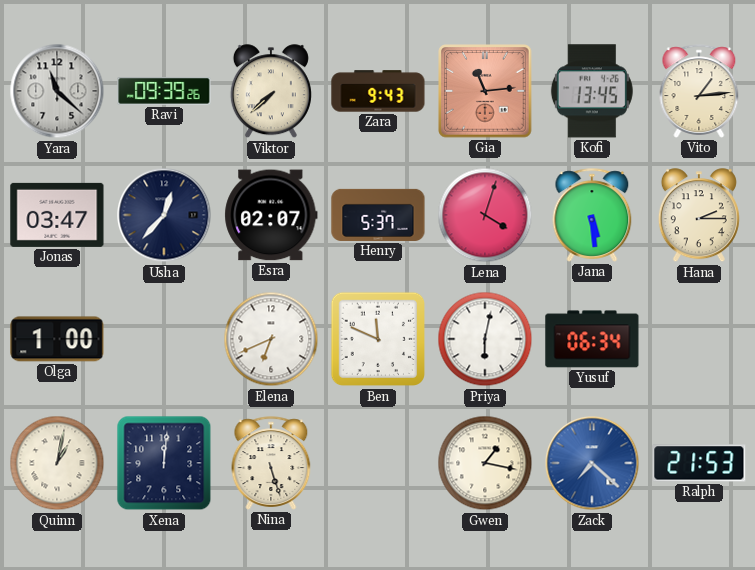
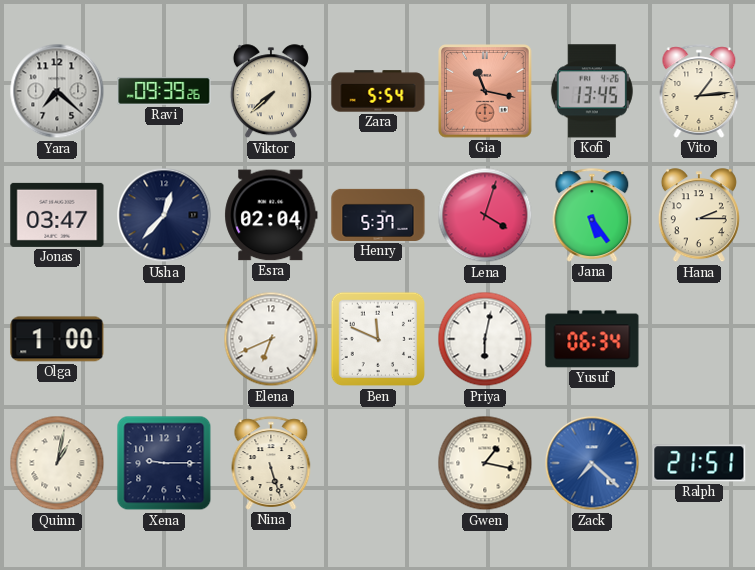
Yara: 11:22 -> 7:22
Zara: 9:43 -> 5:54
Gia: 11:14 -> 11:17
Esra: 02:07 -> 02:04
Jana: 5:29 -> 5:24
Xena: 12:01 -> 9:15
Ralph: 21:53 -> 21:51
